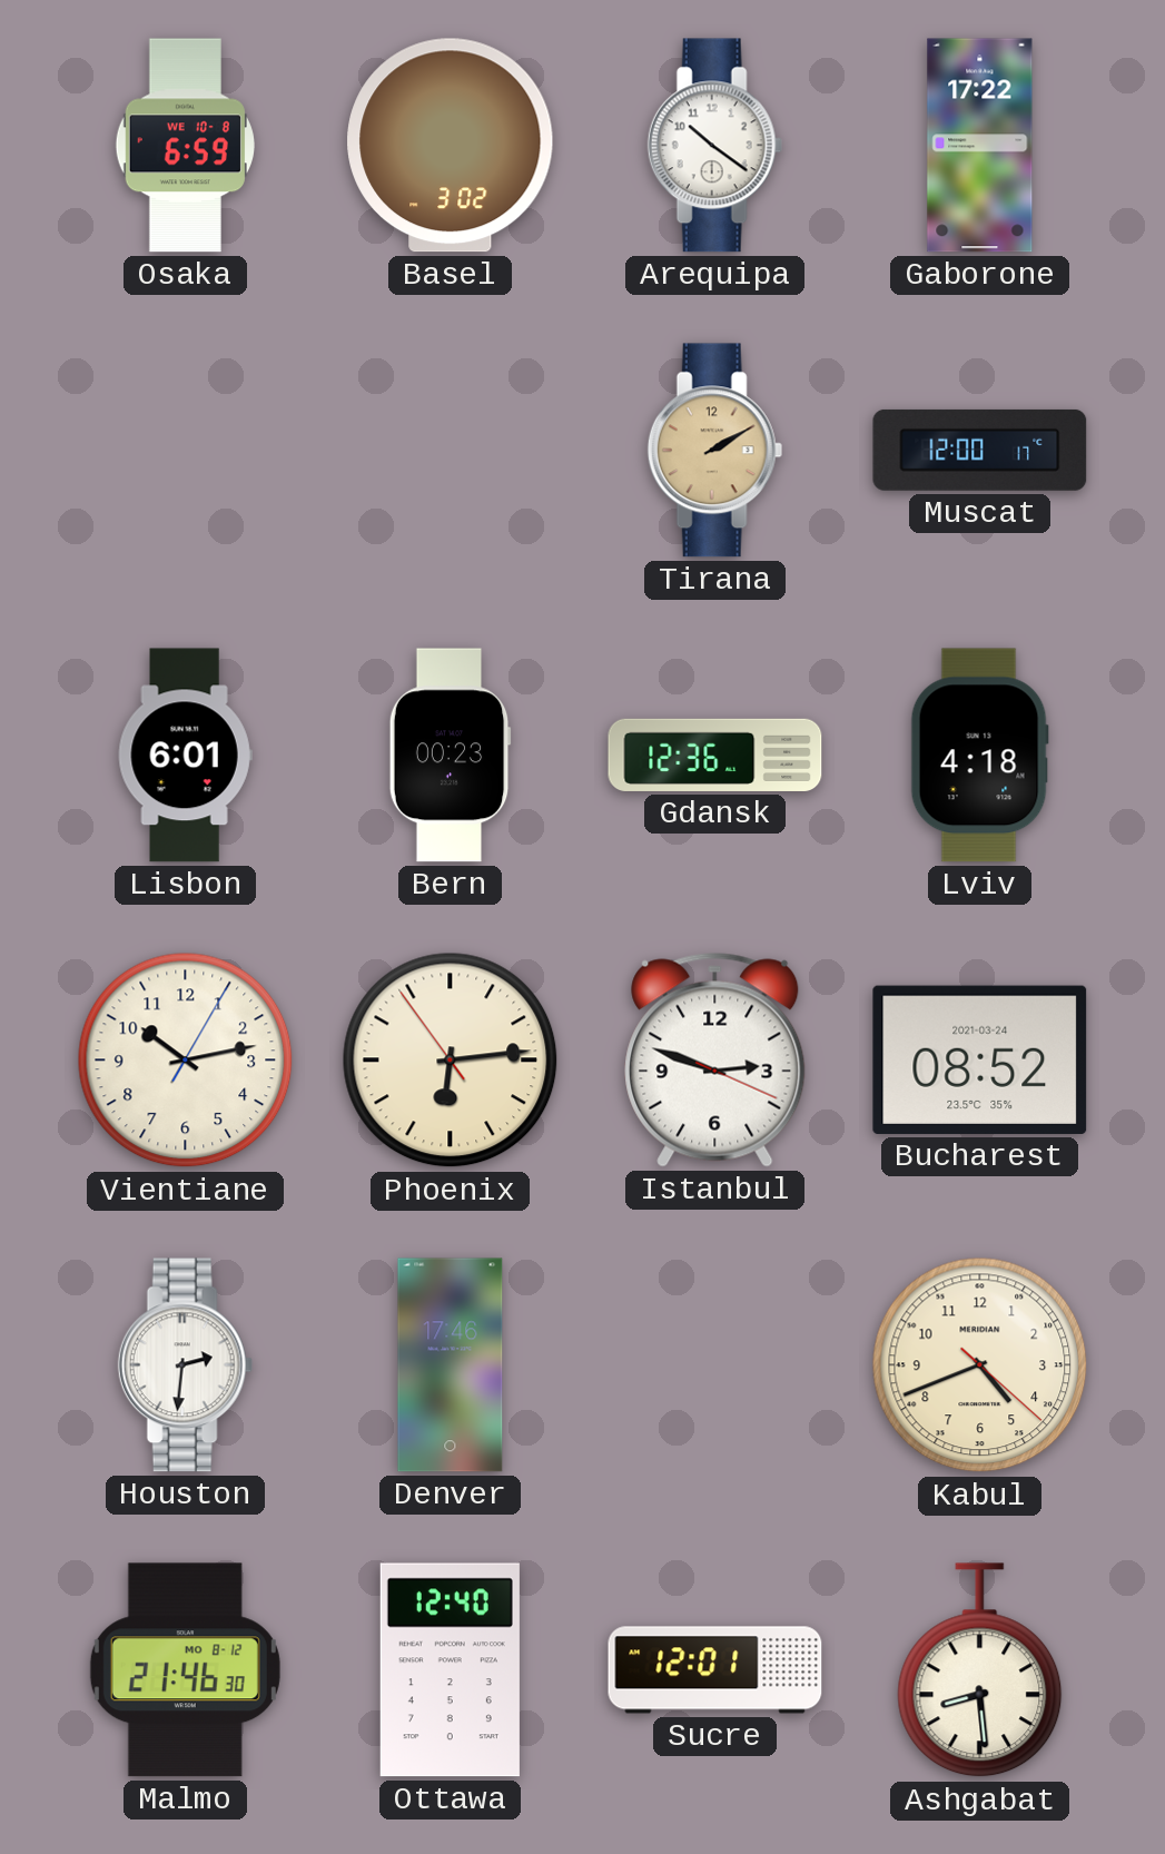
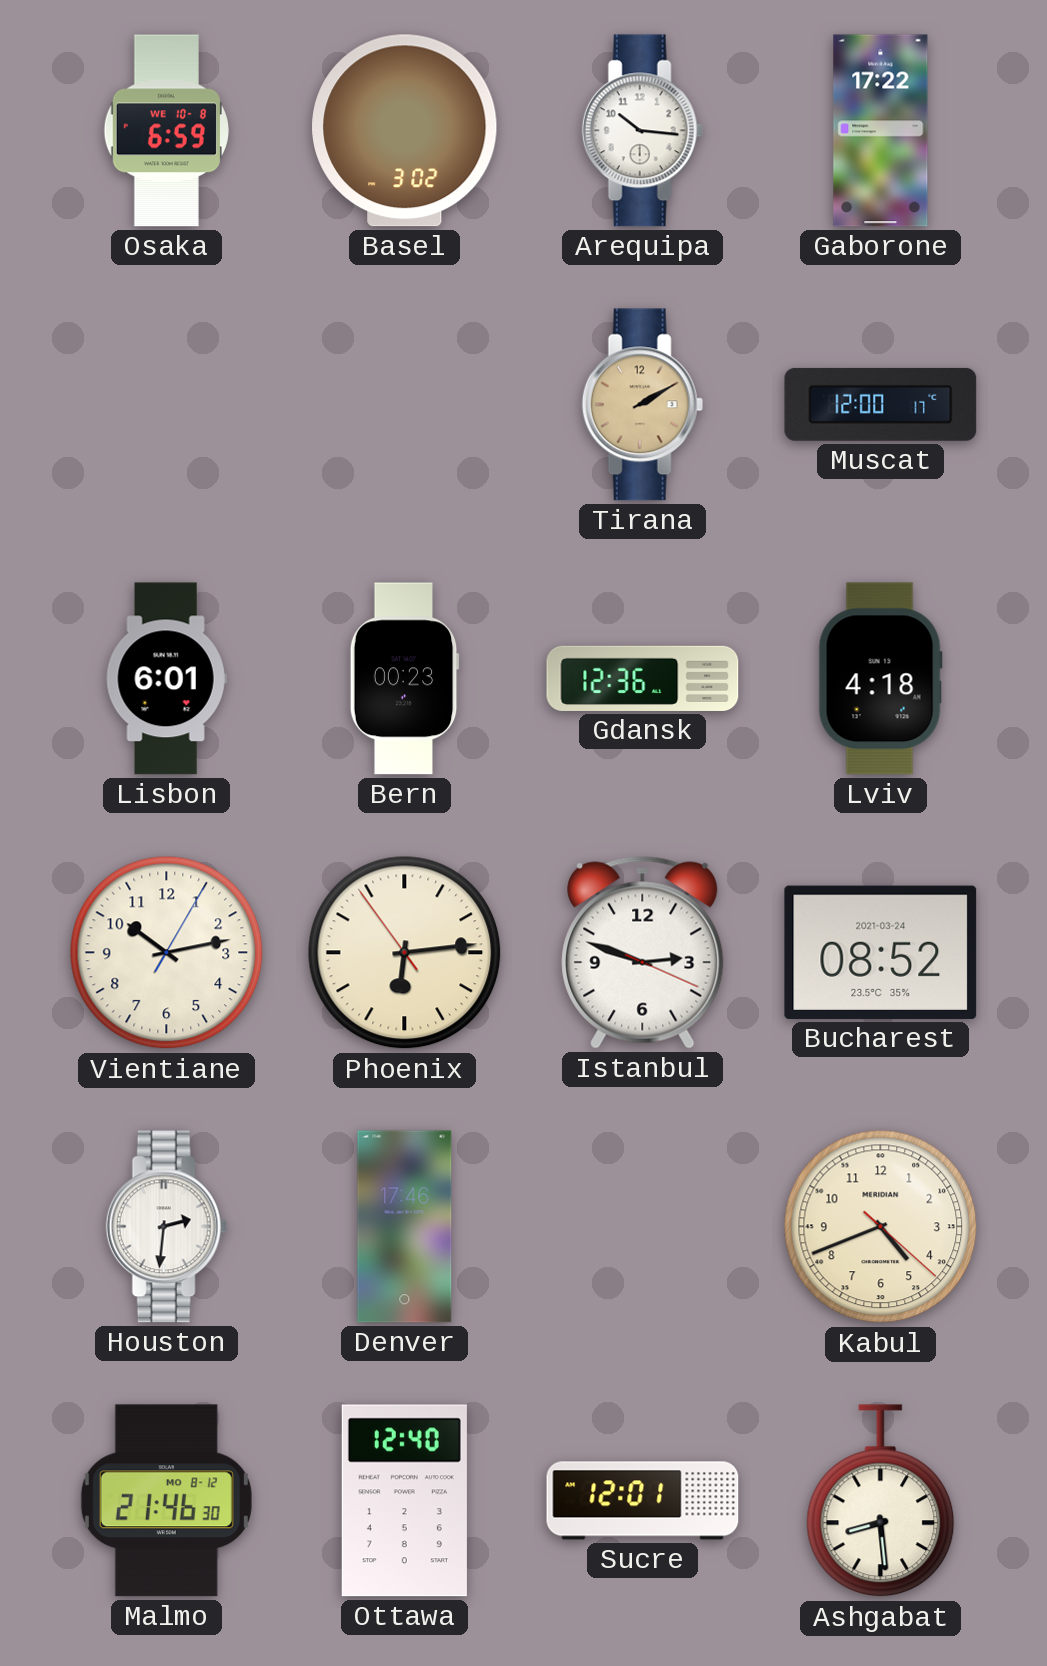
Arequipa: 10:21 -> 10:16
